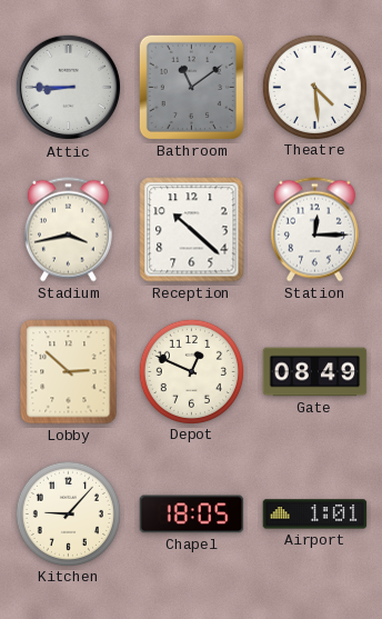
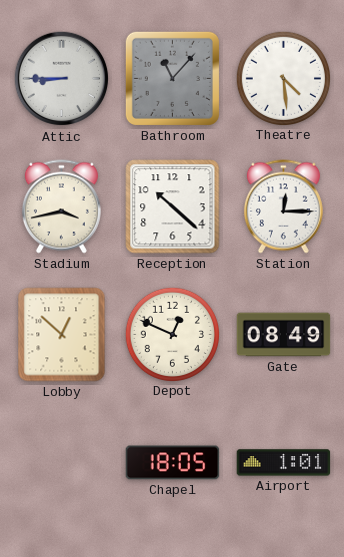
Bathroom: 11:09 -> 11:07
Lobby: 2:52 -> 12:52
Kitchen: 9:07 -> none
